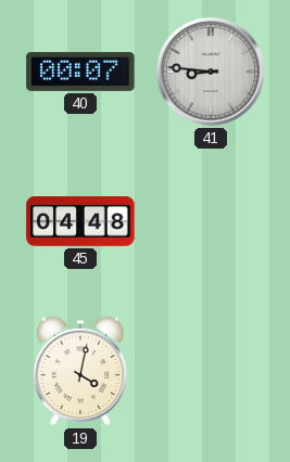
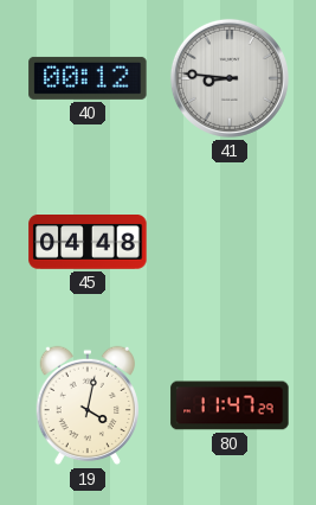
40: 00:07 -> 00:12
80: none -> 11:47
